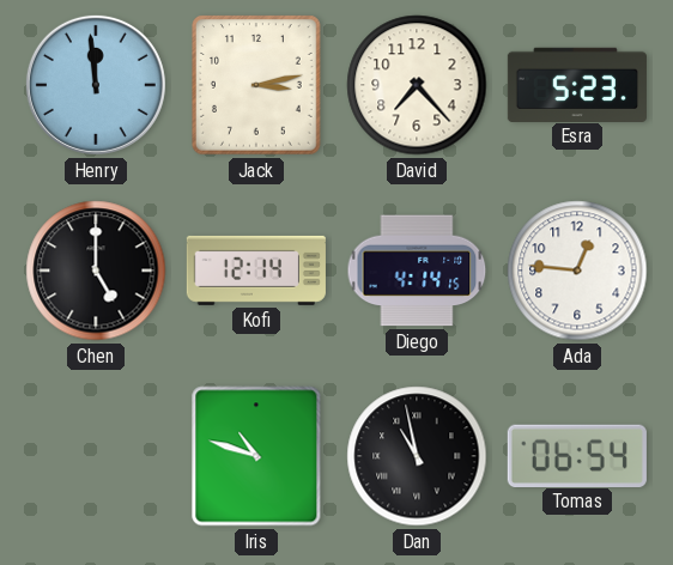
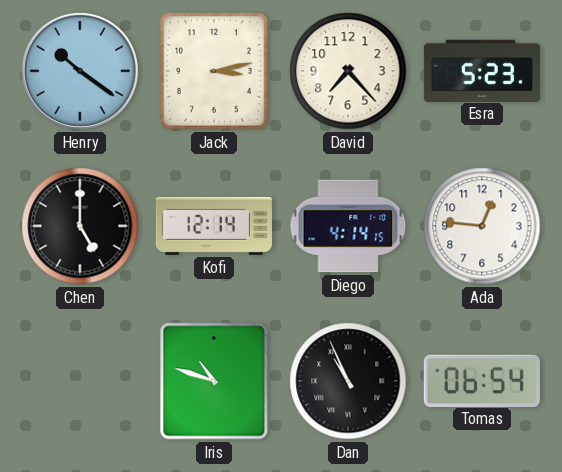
Henry: 11:59 -> 10:21
Dan: 10:58 -> 10:56
